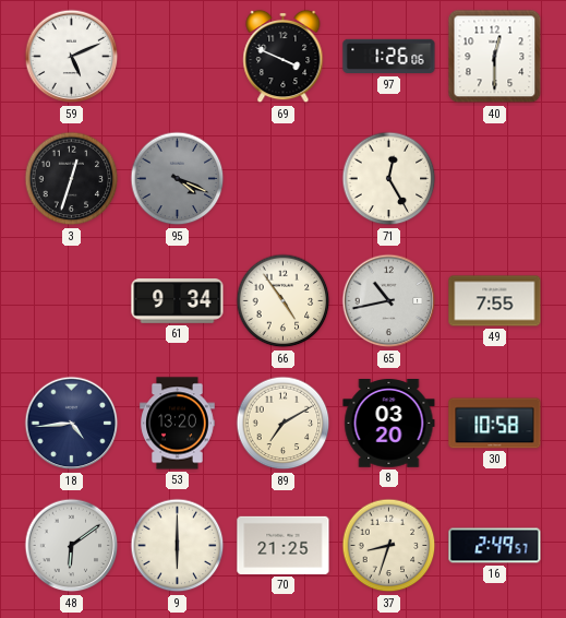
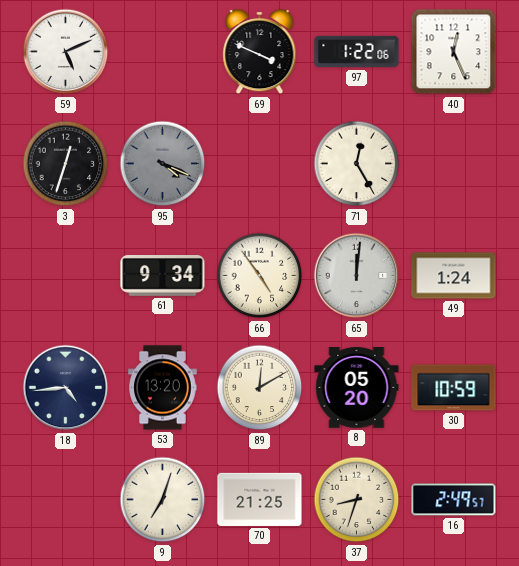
97: 1:26 -> 1:22
40: 12:30 -> 12:26
65: 10:43 -> 12:01
49: 7:55 -> 1:24
89: 7:10 -> 12:10
8: 03:20 -> 05:20
30: 10:58 -> 10:59
48: 6:09 -> none
9: 6:00 -> 7:03
